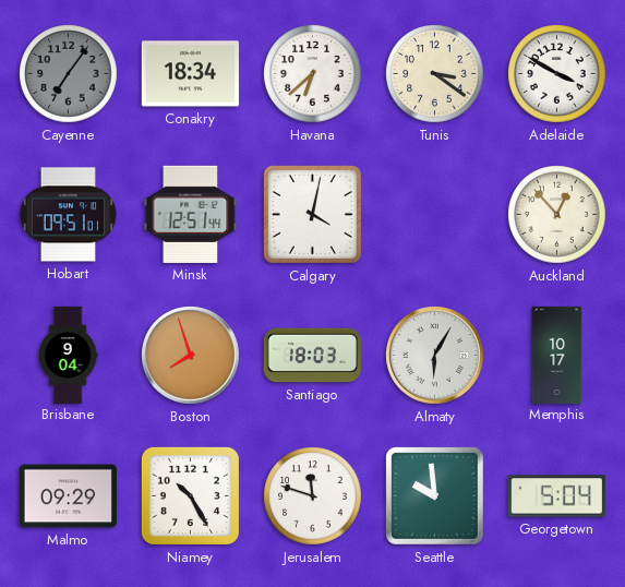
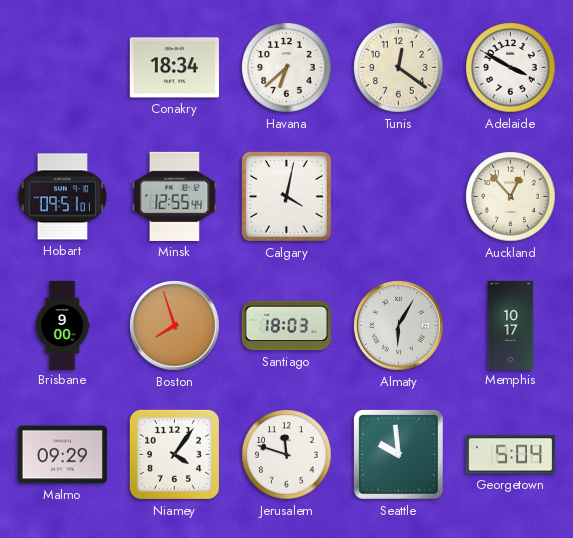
Cayenne: 7:06 -> none
Tunis: 3:21 -> 12:21
Minsk: 12:51 -> 12:55
Brisbane: 9:04 -> 9:00
Niamey: 10:25 -> 4:06
